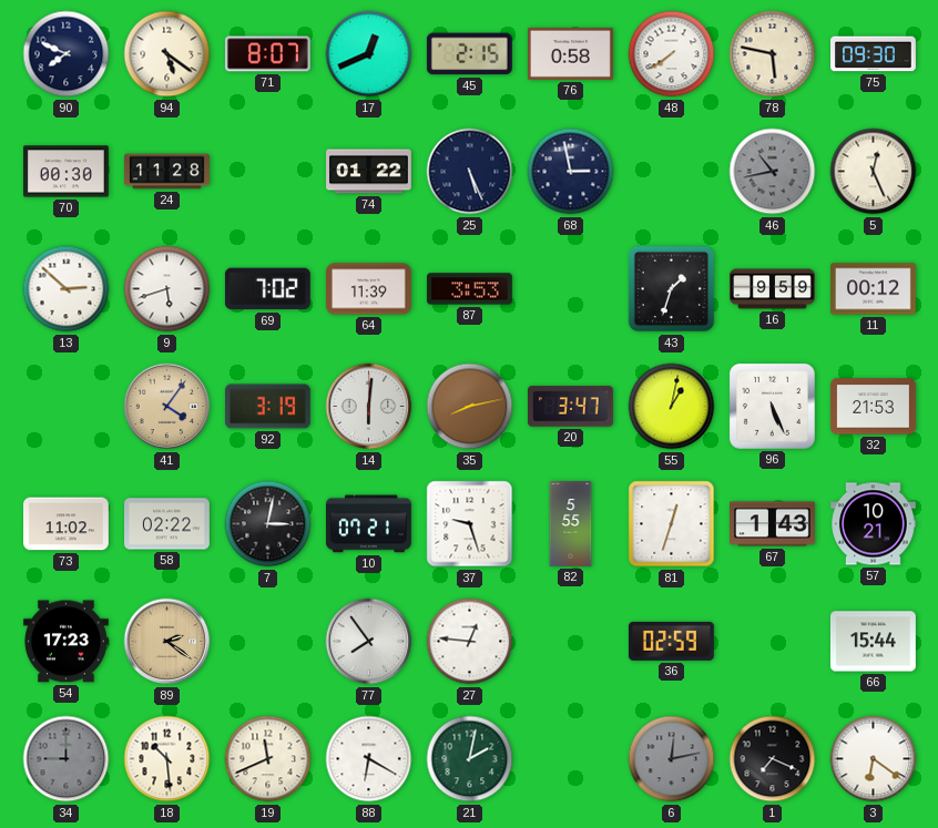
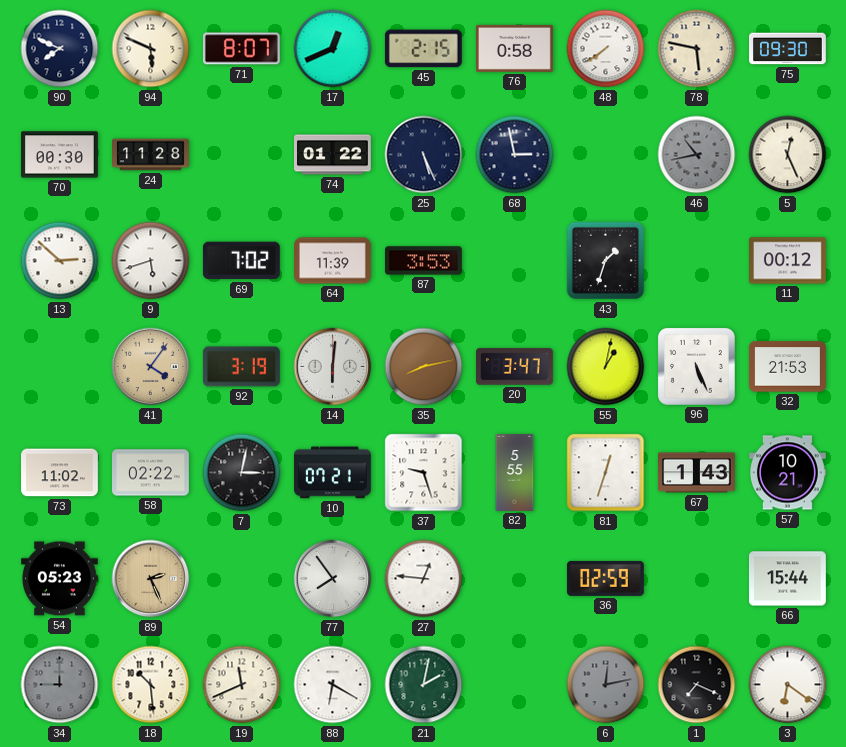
94: 5:21 -> 5:49
16: 9:59 -> none
54: 17:23 -> 05:23
89: 2:21 -> 2:26
